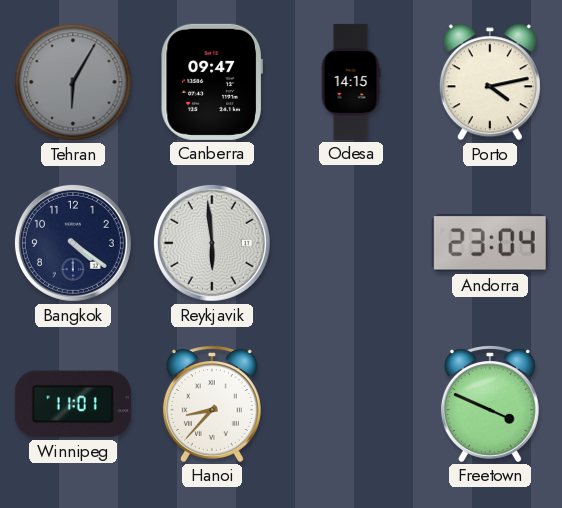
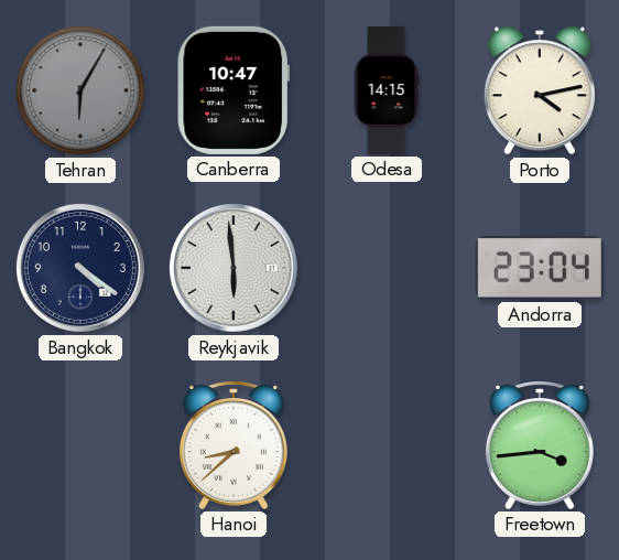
Canberra: 09:47 -> 10:47
Winnipeg: 11:01 -> none
Hanoi: 8:37 -> 8:38
Freetown: 3:49 -> 3:44
